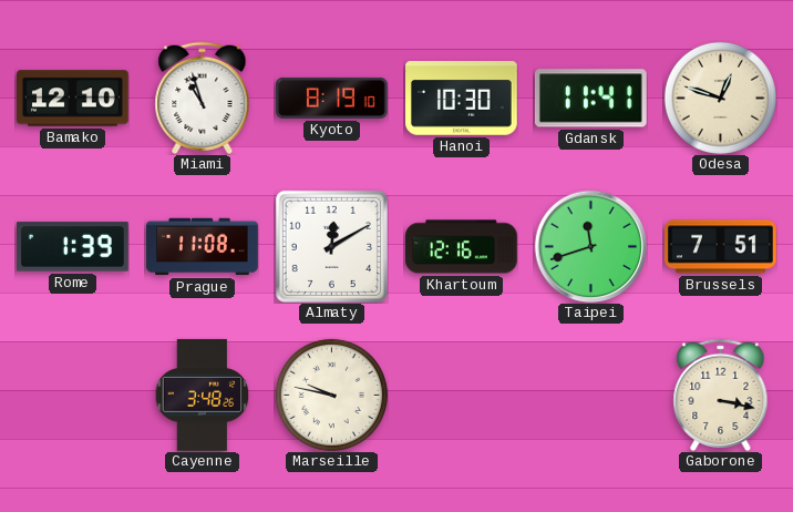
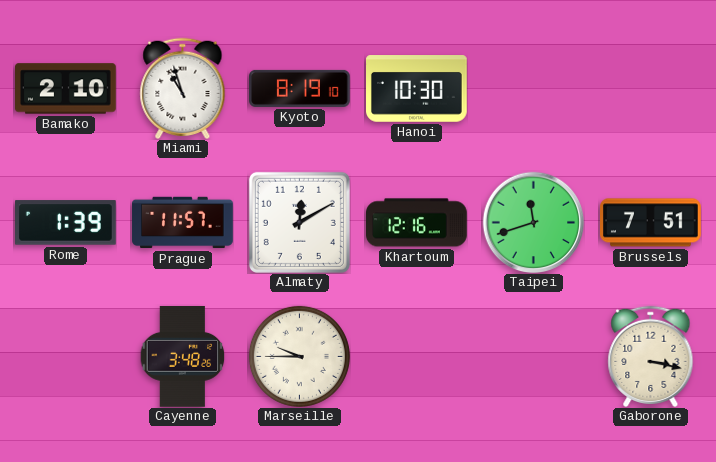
Bamako: 12:10 -> 2:10
Gdansk: 11:41 -> none
Odesa: 12:48 -> none
Prague: 11:08 -> 11:57
Marseille: 9:47 -> 9:45
